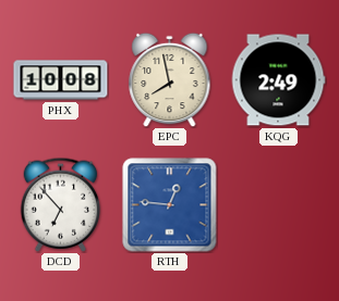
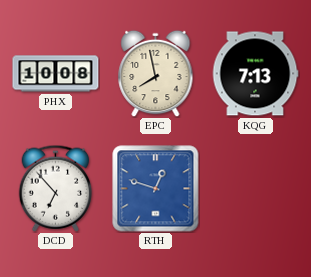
KQG: 2:49 -> 7:13
RTH: 12:46 -> 12:48
